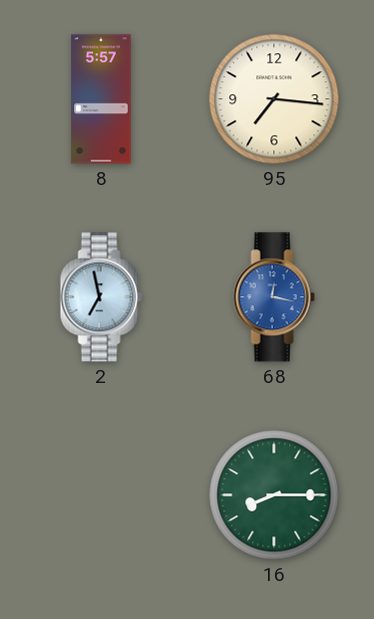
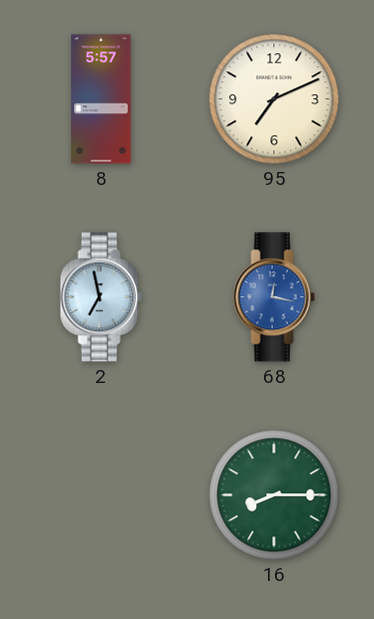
95: 7:16 -> 7:11
